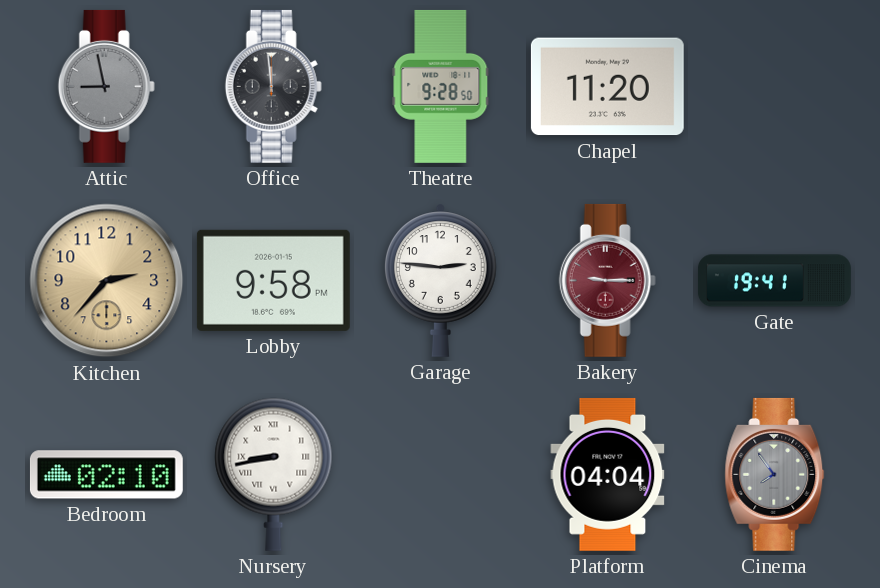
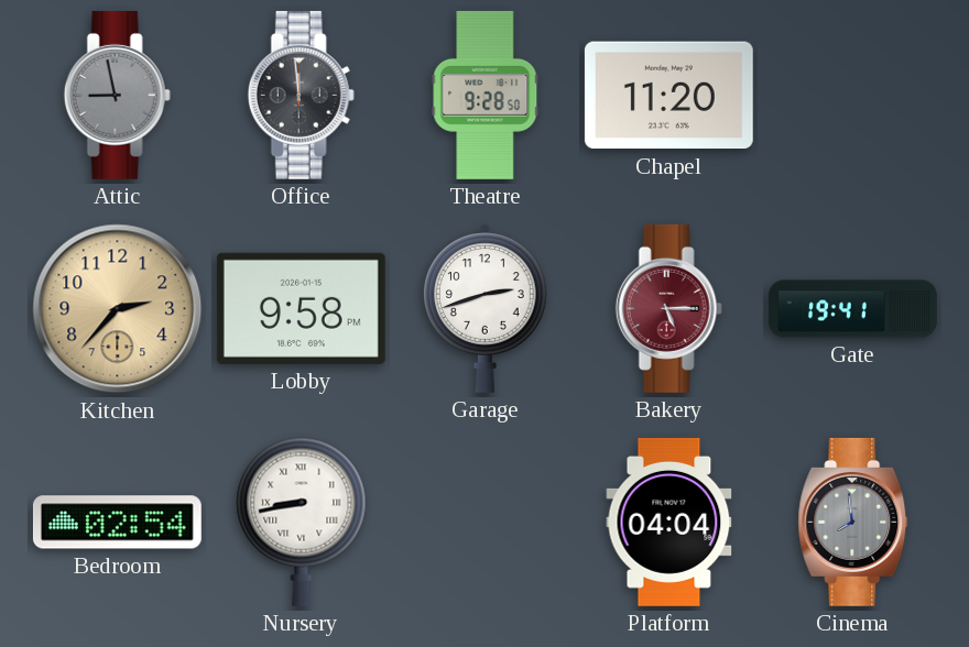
Garage: 2:46 -> 2:42
Bakery: 9:15 -> 5:15
Bedroom: 02:10 -> 02:54
Cinema: 7:54 -> 7:59
